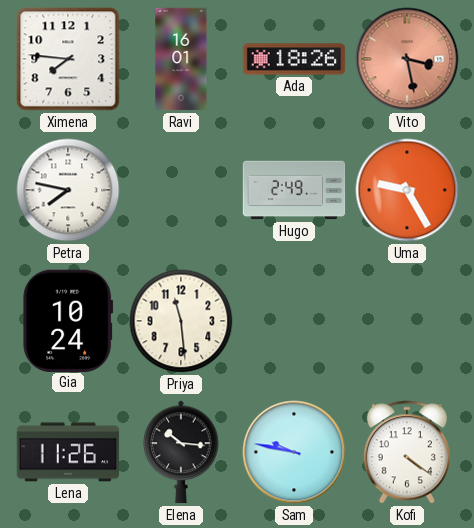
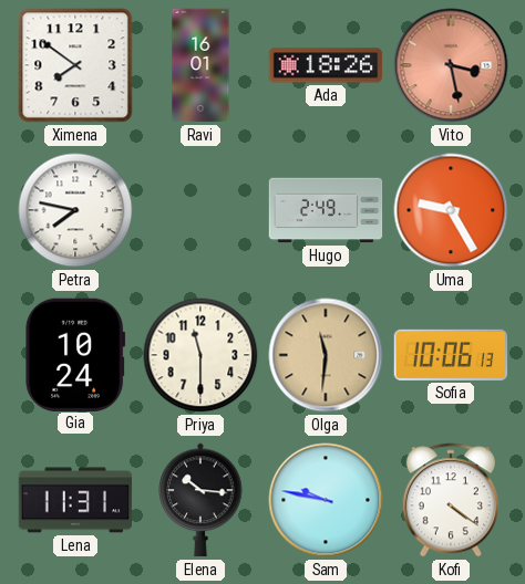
Ximena: 7:46 -> 7:51
Priya: 11:29 -> 11:30
Olga: none -> 11:31
Sofia: none -> 10:06
Lena: 11:26 -> 11:31
